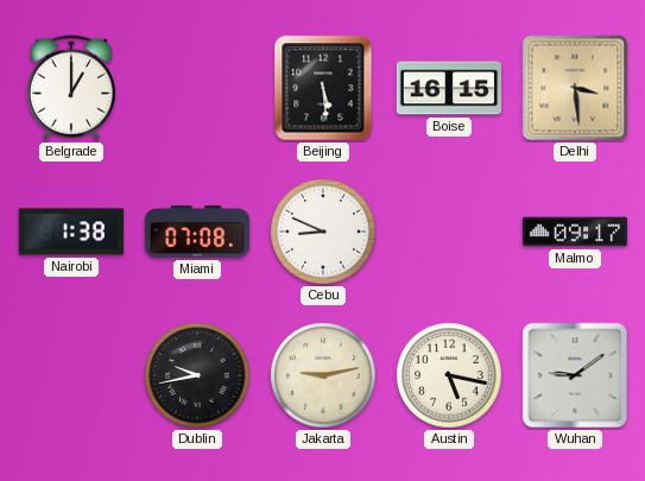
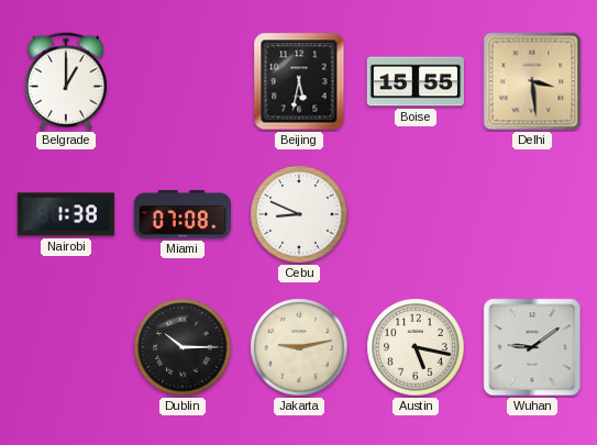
Beijing: 5:29 -> 5:32
Boise: 16:15 -> 15:55
Malmo: 09:17 -> none
Dublin: 9:43 -> 10:15
